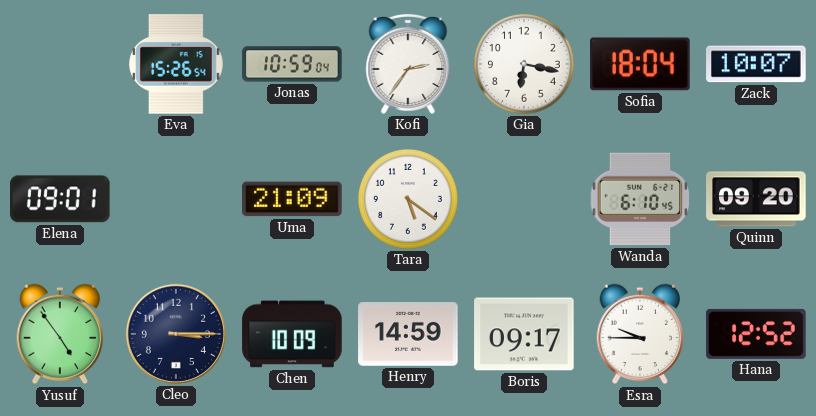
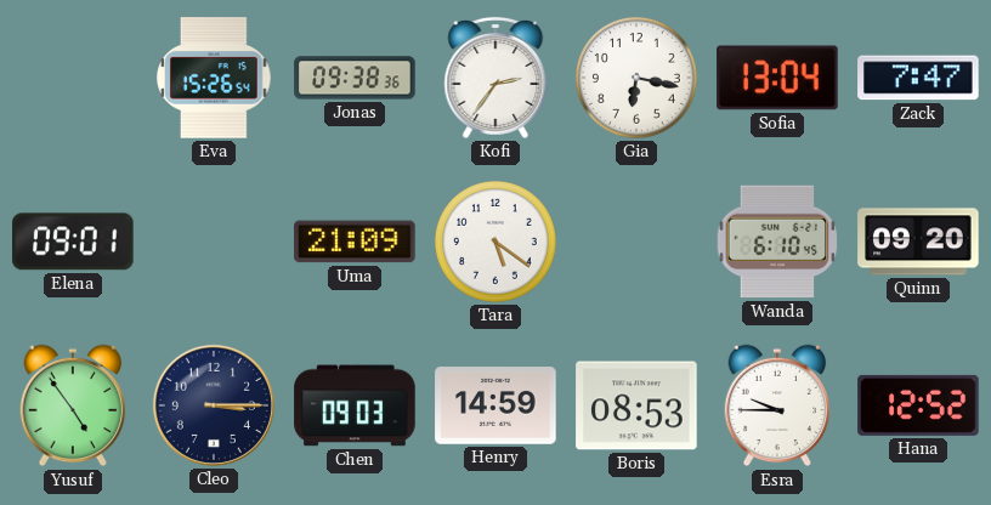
Jonas: 10:59 -> 09:38
Sofia: 18:04 -> 13:04
Zack: 10:07 -> 7:47
Chen: 10:09 -> 09:03
Boris: 09:17 -> 08:53
